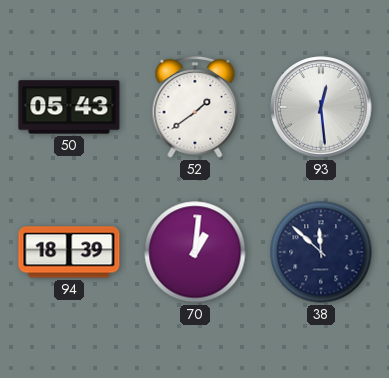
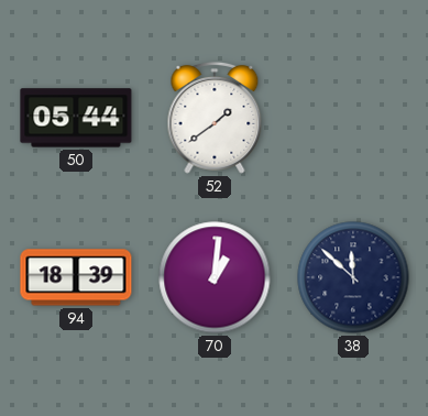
50: 05:43 -> 05:44
93: 12:29 -> none
